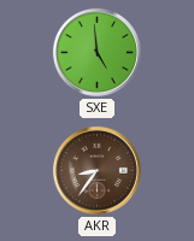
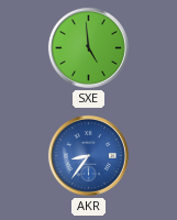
AKR dial: brown -> blue
